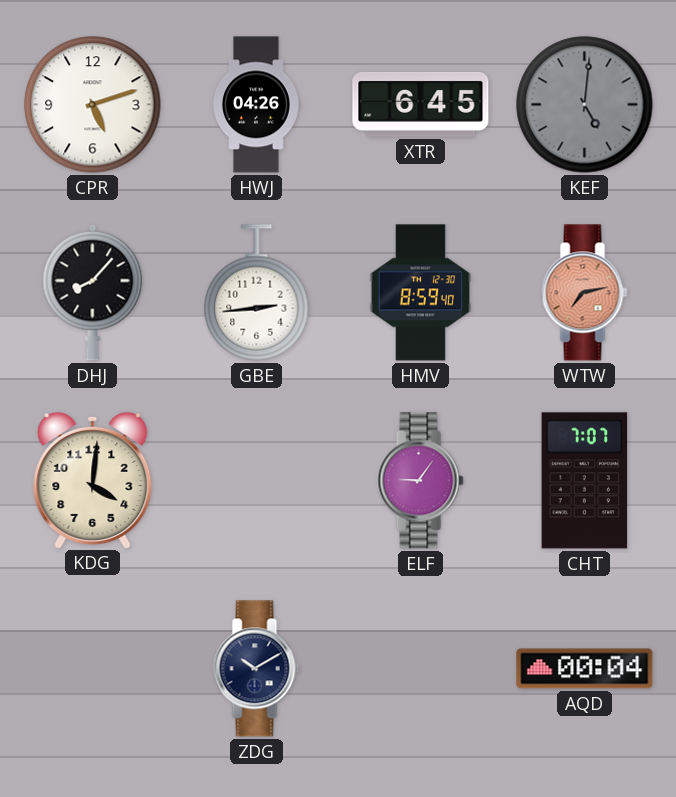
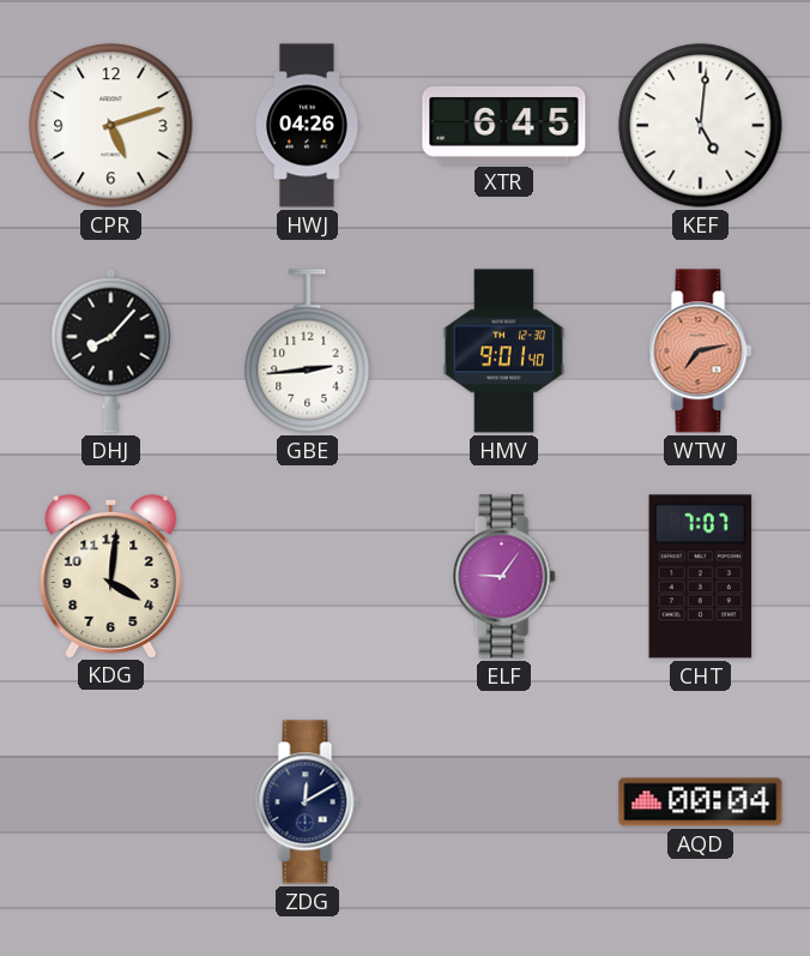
KEF dial: grey -> white
HMV: 8:59 -> 9:01
ZDG: 10:10 -> 12:10
